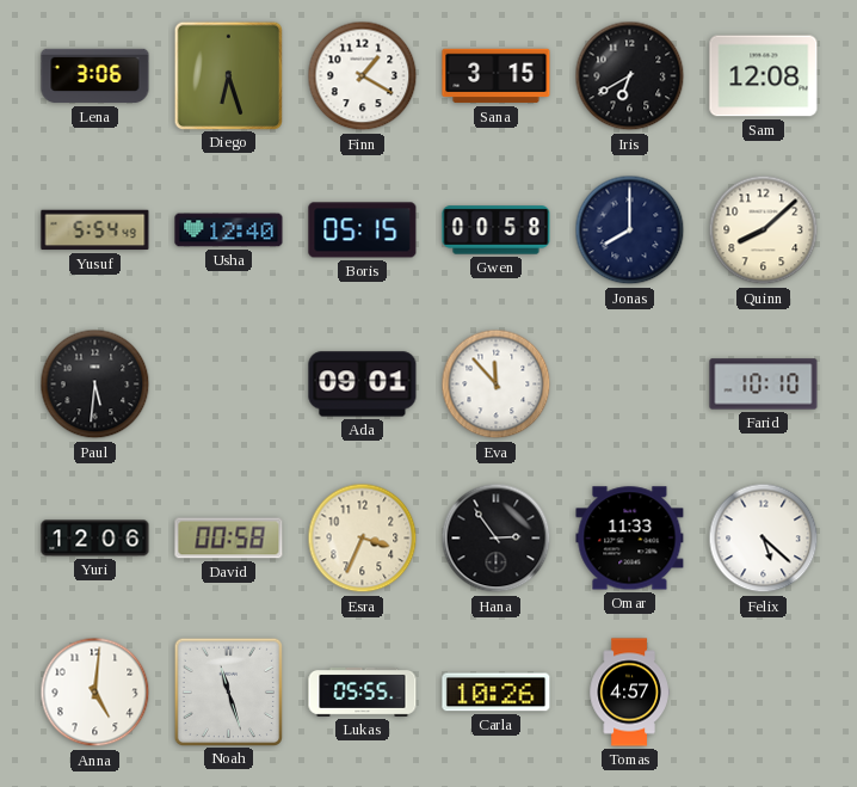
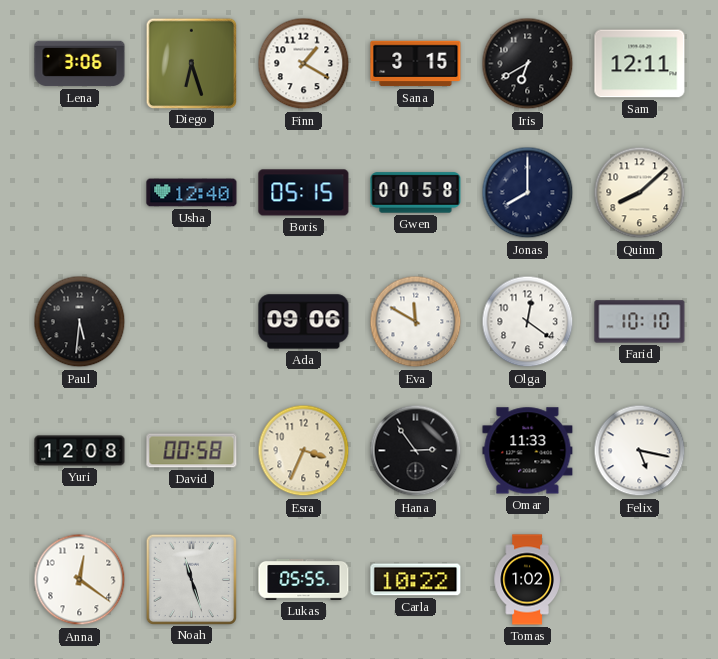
Sam: 12:08 -> 12:11
Yusuf: 5:54 -> none
Ada: 09:01 -> 09:06
Eva: 11:53 -> 11:50
Olga: none -> 12:21
Yuri: 12:06 -> 12:08
Felix: 5:22 -> 5:17
Anna: 5:01 -> 12:21
Carla: 10:26 -> 10:22
Tomas: 4:57 -> 1:02
